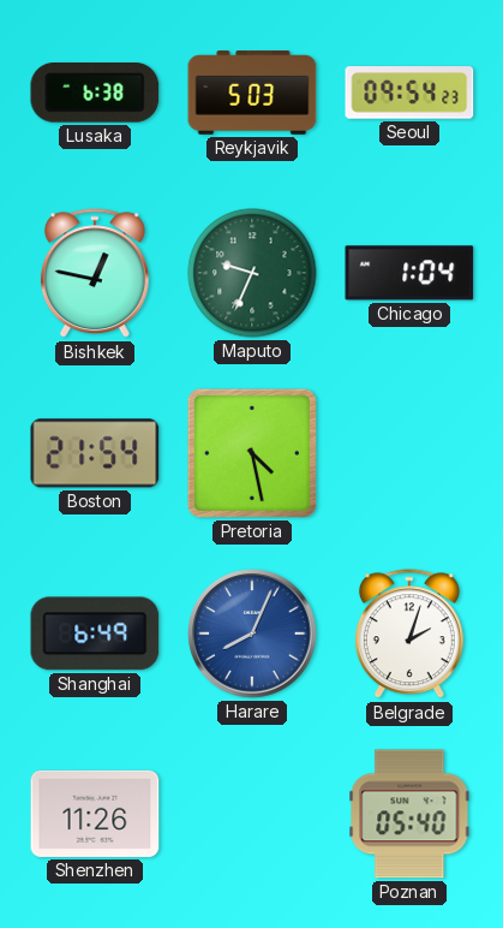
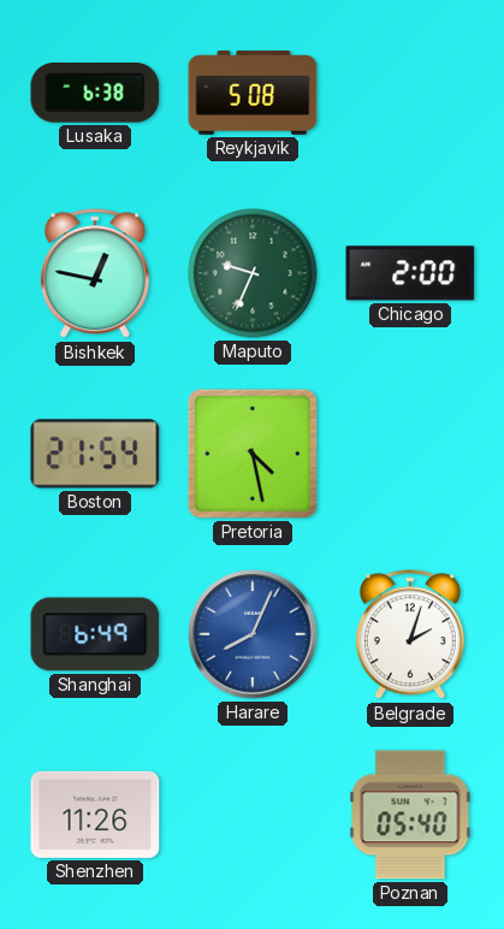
Reykjavik: 5:03 -> 5:08
Seoul: 09:54 -> none
Chicago: 1:04 -> 2:00
